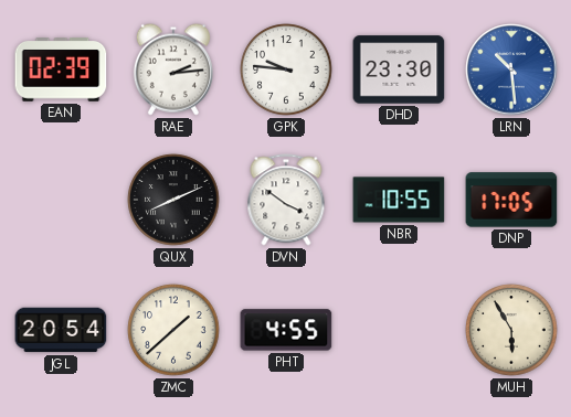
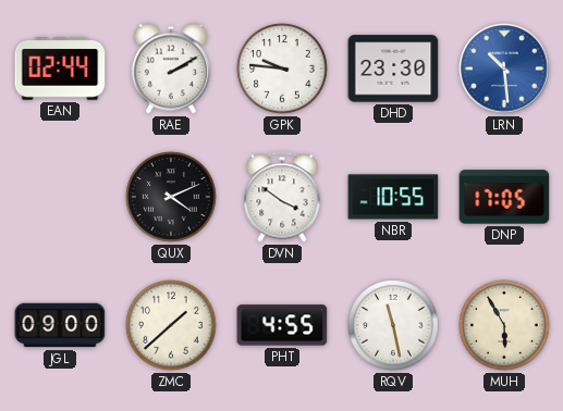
EAN: 02:39 -> 02:44
RAE: 2:14 -> 2:10
QUX: 8:11 -> 4:11
JGL: 20:54 -> 09:00
RQV: none -> 11:28
